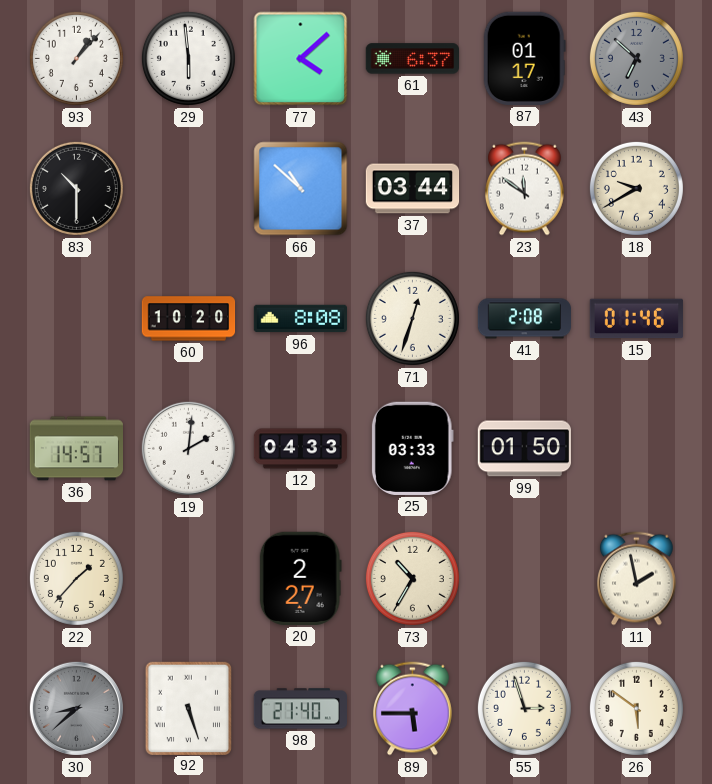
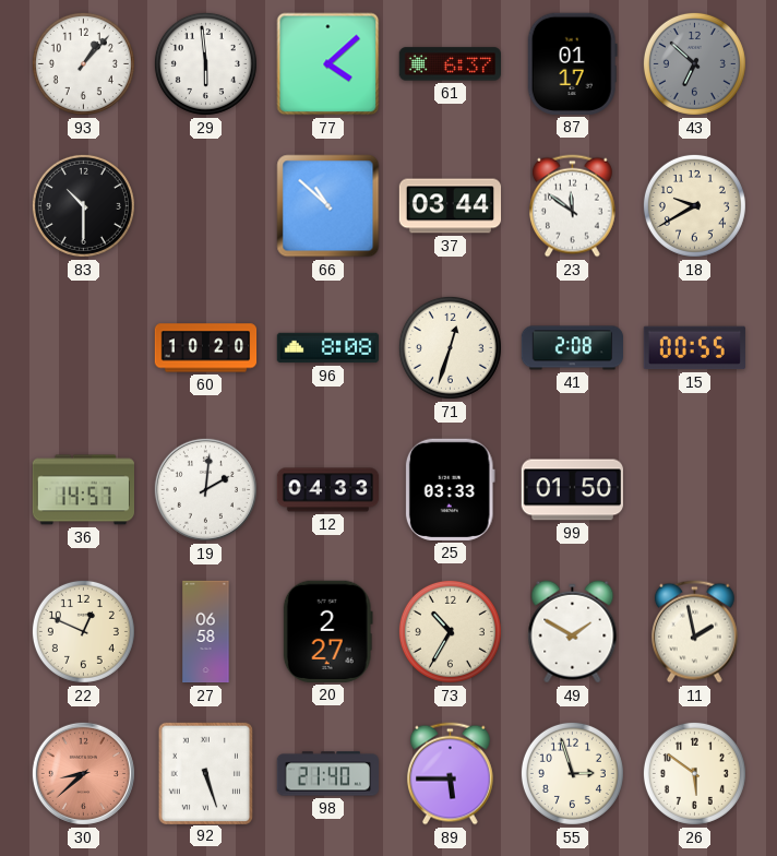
15: 01:46 -> 00:55
22: 1:37 -> 12:49
27: none -> 06:58
49: none -> 1:50
30 dial: grey -> salmon
